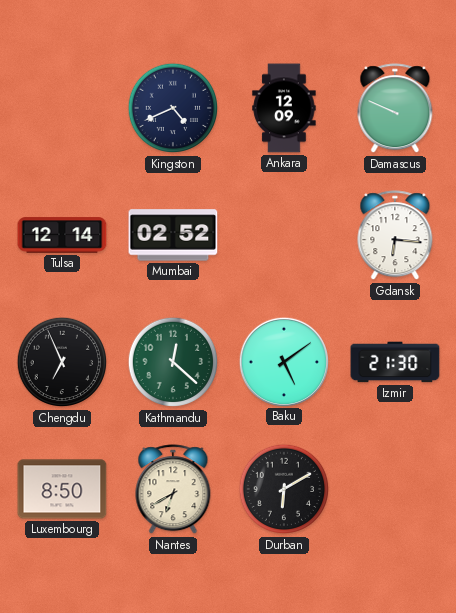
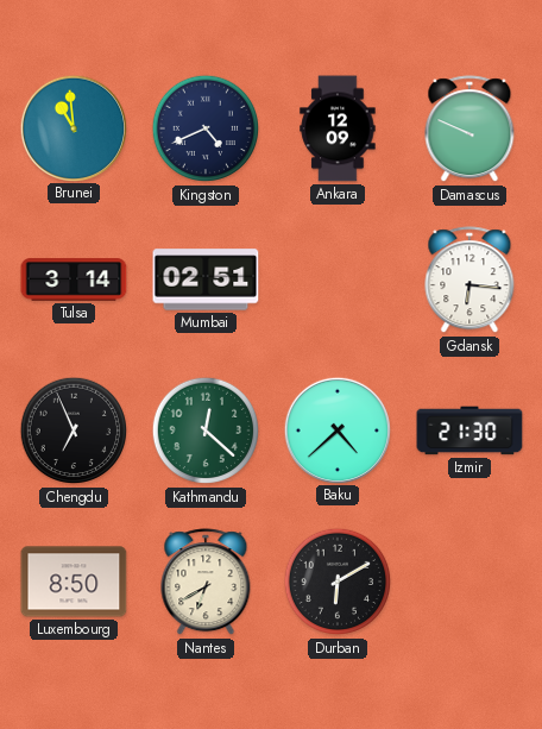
Brunei: none -> 10:59
Tulsa: 12:14 -> 3:14
Mumbai: 02:52 -> 02:51
Baku: 5:09 -> 4:38
